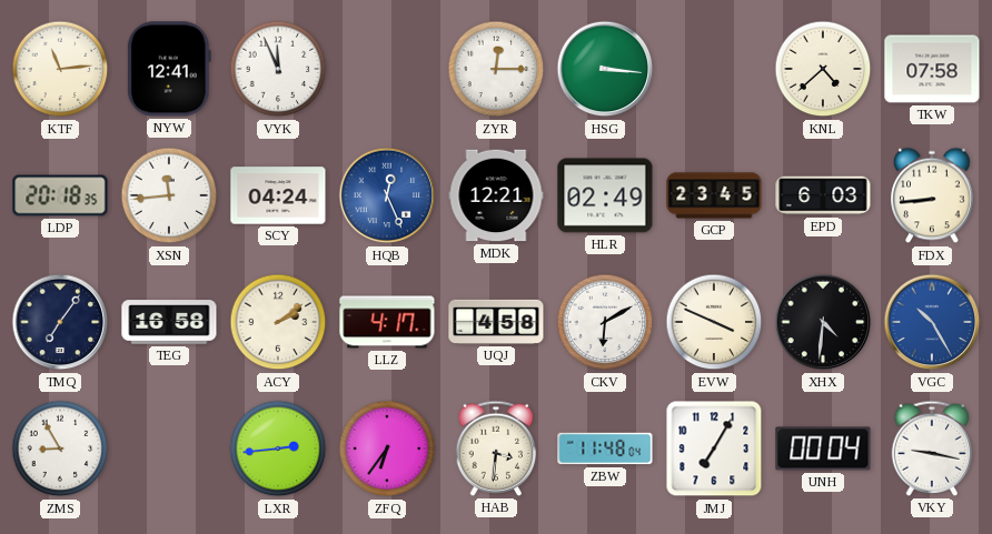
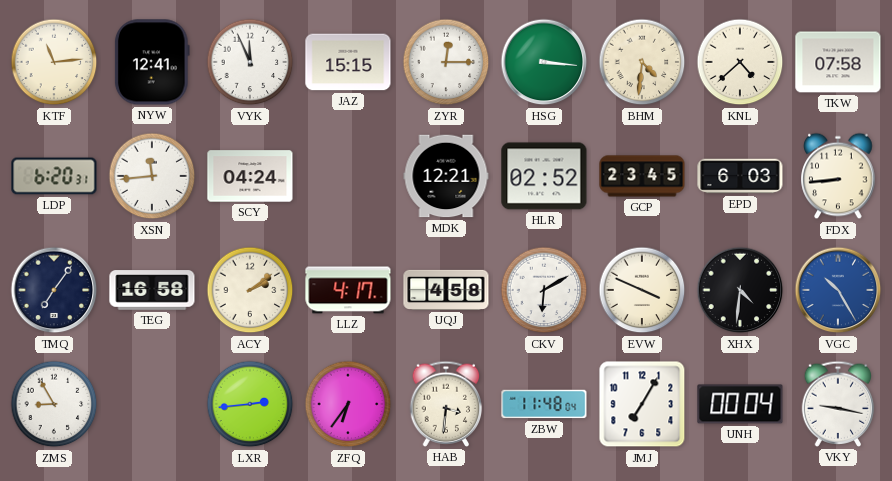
JAZ: none -> 15:15
BHM: none -> 4:31
LDP: 20:18 -> 6:20
HQB: 12:26 -> none
HLR: 02:49 -> 02:52
